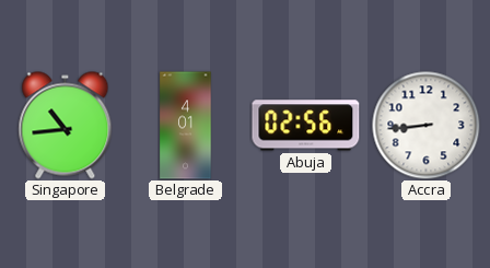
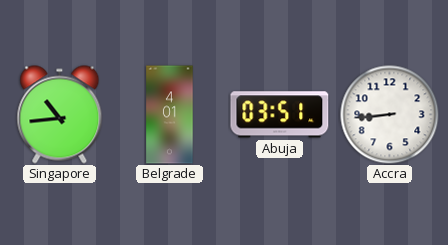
Abuja: 02:56 -> 03:51
